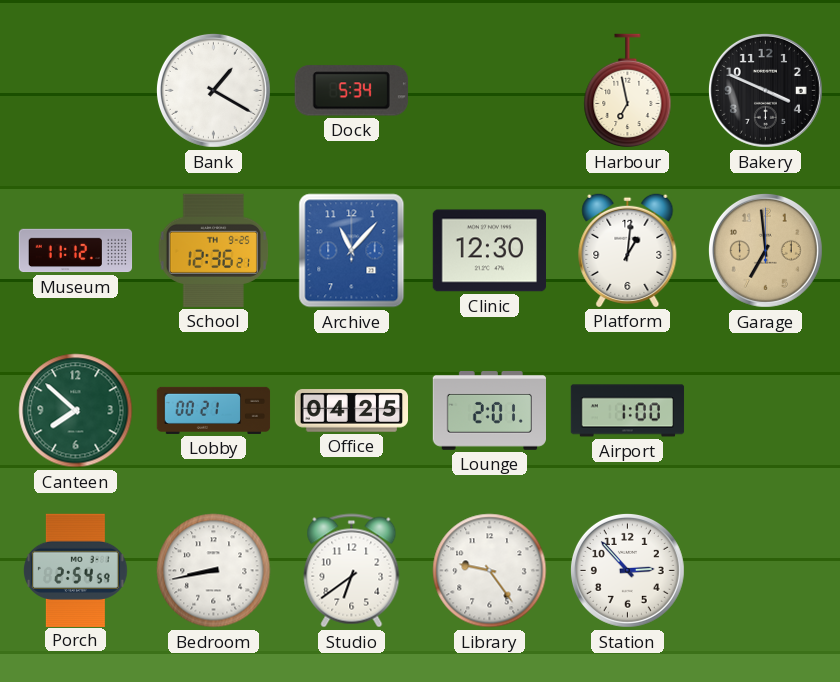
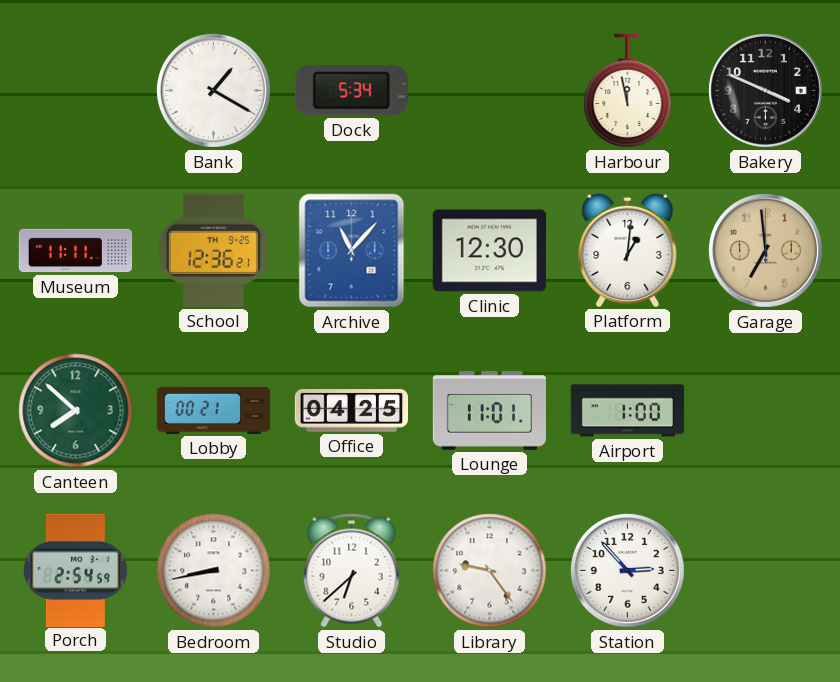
Harbour: 6:58 -> 11:58
Museum: 11:12 -> 11:11
Lounge: 2:01 -> 11:01
Studio: 6:39 -> 6:38
